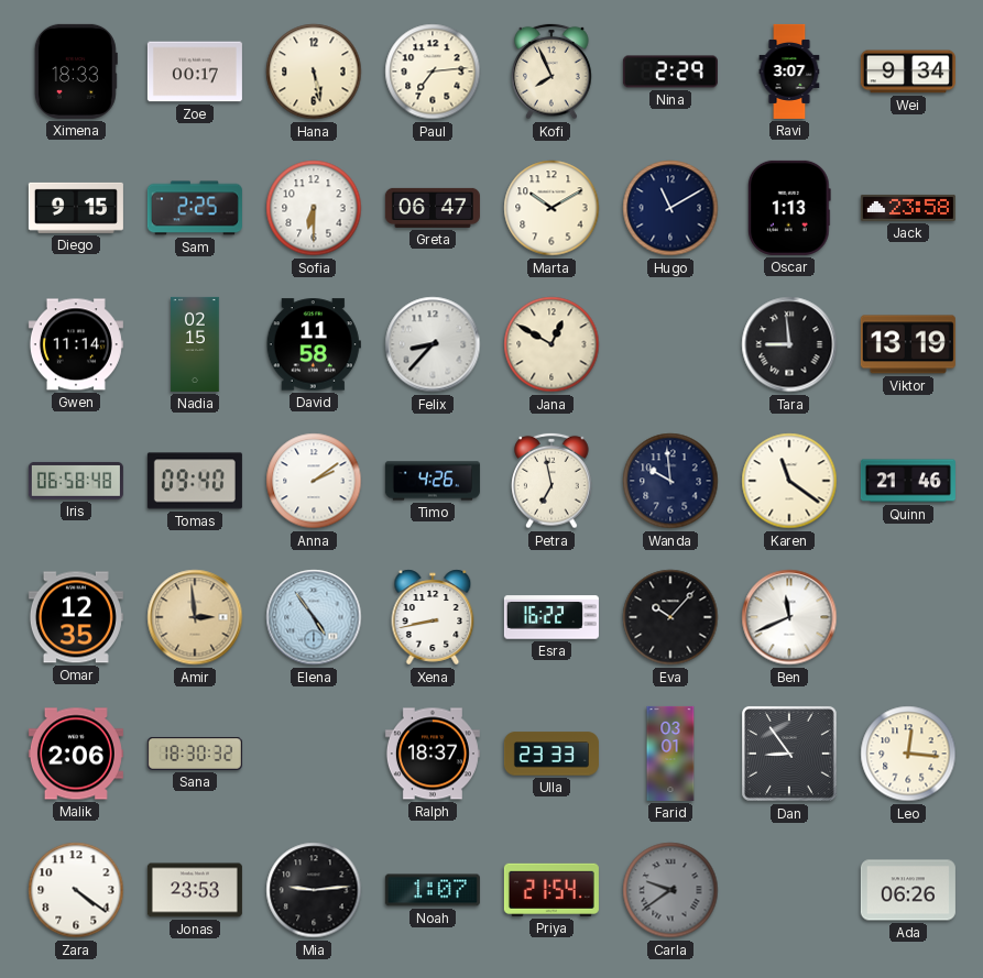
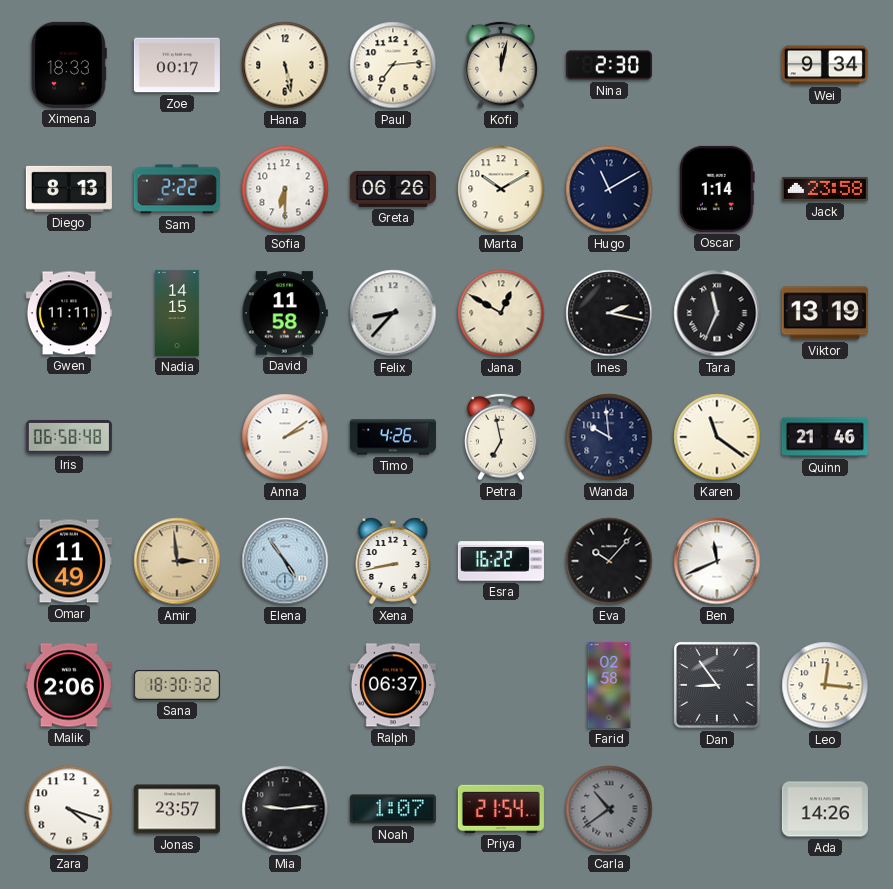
Kofi: 7:56 -> 12:02
Nina: 2:29 -> 2:30
Ravi: 3:07 -> none
Diego: 9:15 -> 8:13
Sam: 2:25 -> 2:22
Greta: 06:47 -> 06:26
Oscar: 1:13 -> 1:14
Gwen: 11:14 -> 11:11
Nadia: 02:15 -> 14:15
Ines: none -> 2:17
Tara: 8:59 -> 11:34
Tomas: 09:40 -> none
Omar: 12:35 -> 11:49
Ralph: 18:37 -> 06:37
Ulla: 23:33 -> none
Farid: 03:01 -> 02:58
Zara: 4:21 -> 4:18
Jonas: 23:53 -> 23:57
Carla: 9:39 -> 10:39
Ada: 06:26 -> 14:26
